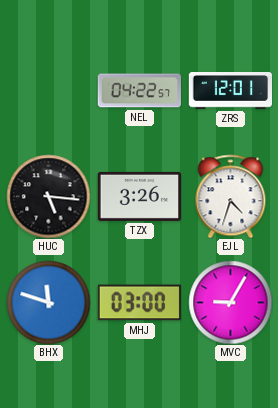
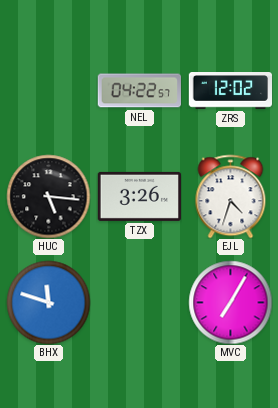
ZRS: 12:01 -> 12:02
MHJ: 03:00 -> none
MVC: 9:05 -> 7:05
